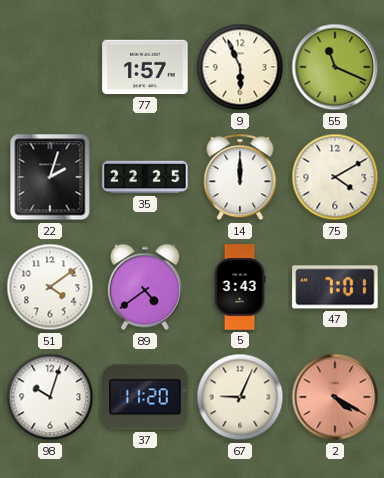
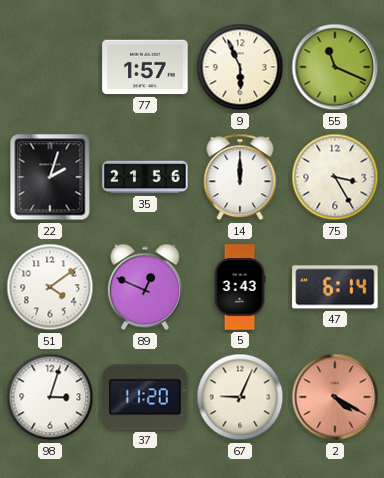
35: 22:25 -> 21:56
75: 4:10 -> 3:25
89: 4:39 -> 12:49
47: 7:01 -> 6:14
98: 10:03 -> 3:03
